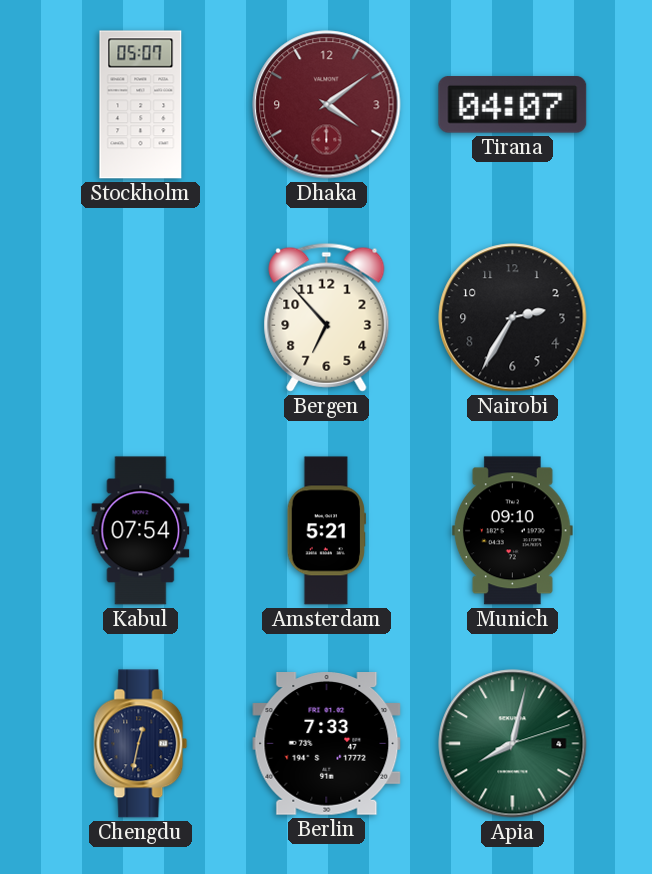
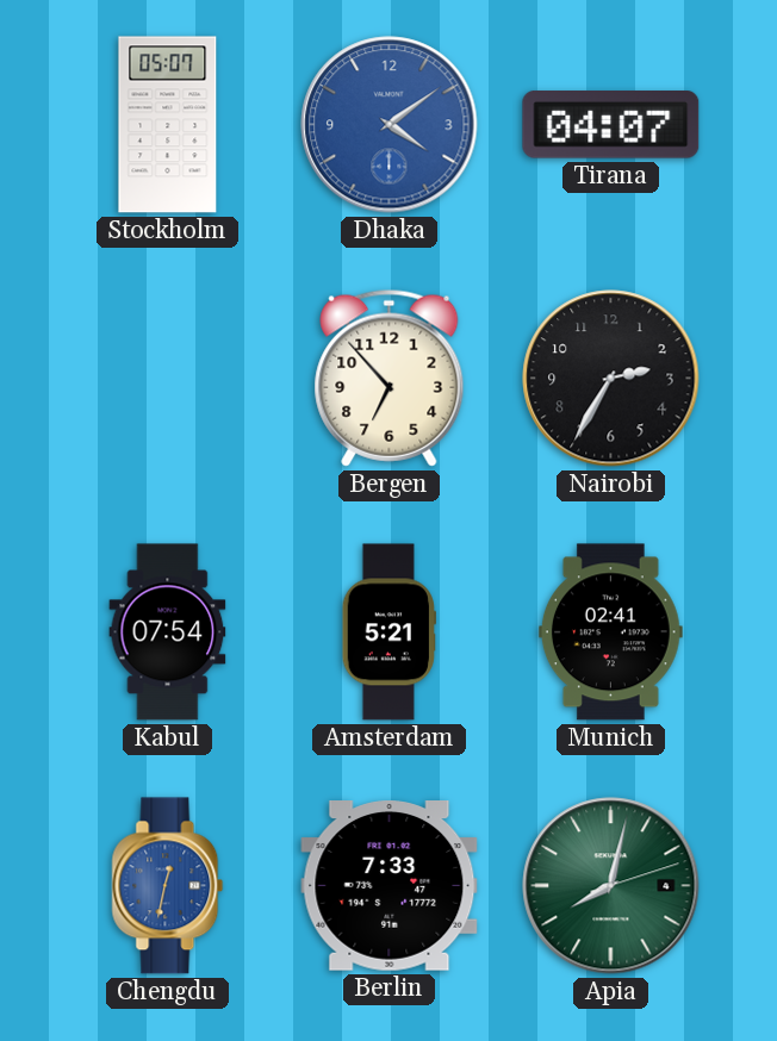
Dhaka dial: burgundy -> blue
Munich: 09:10 -> 02:41
Chengdu dial: navy -> blue
